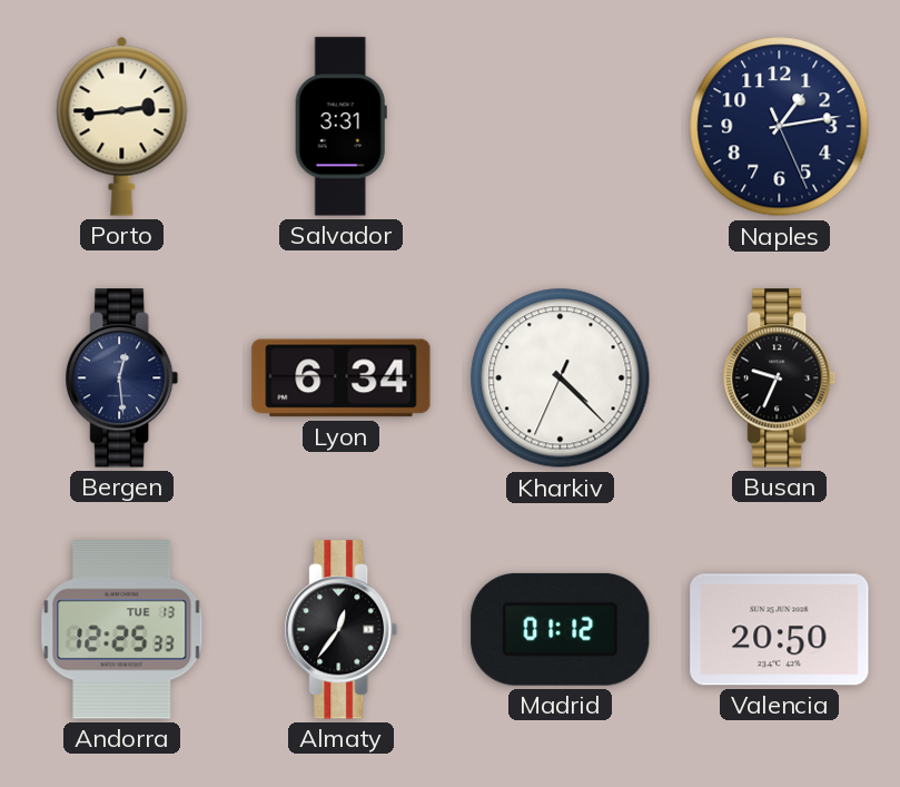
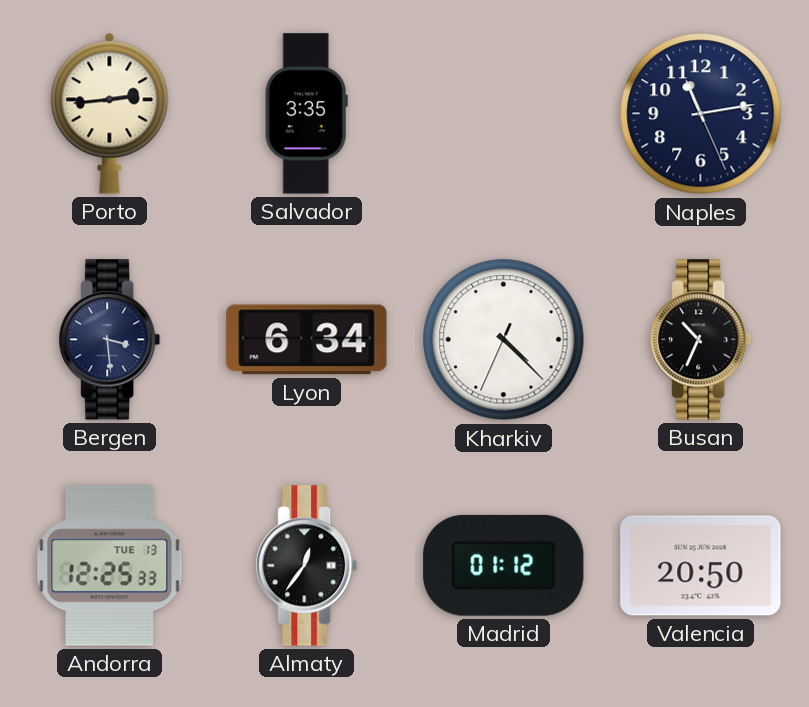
Salvador: 3:31 -> 3:35
Naples: 1:13 -> 11:13
Bergen: 12:29 -> 3:29
Busan: 9:34 -> 10:34
